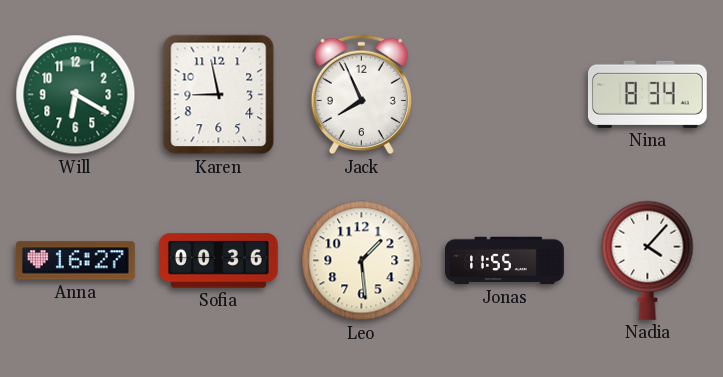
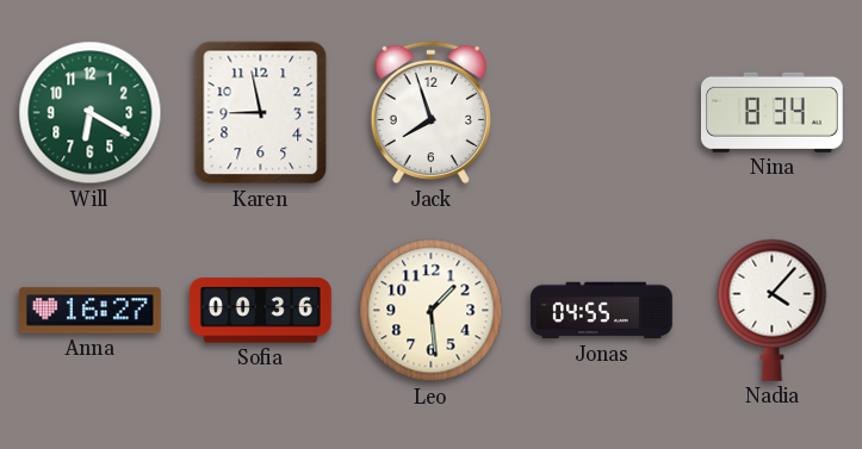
Jack: 7:56 -> 7:57
Jonas: 11:55 -> 04:55
